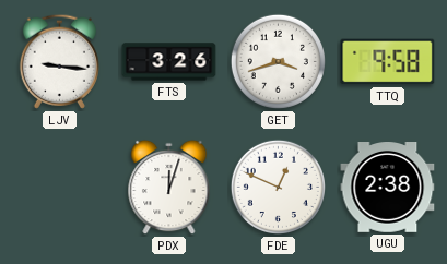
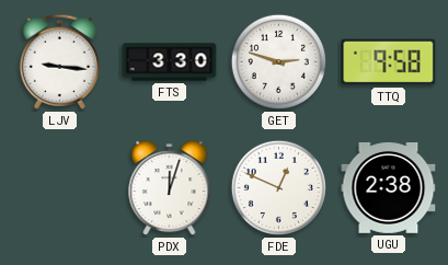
FTS: 3:26 -> 3:30
GET: 3:42 -> 2:48
